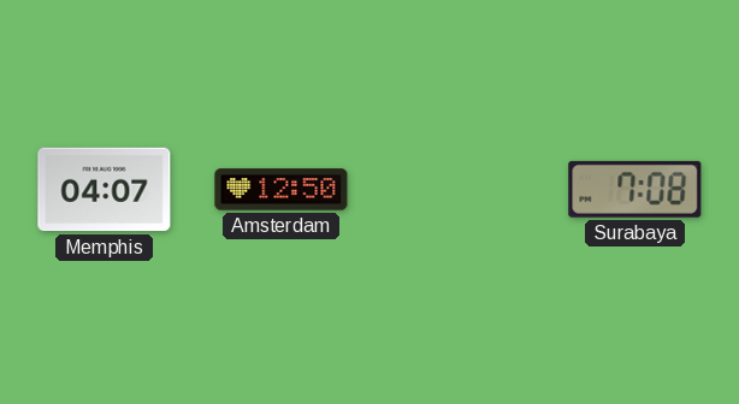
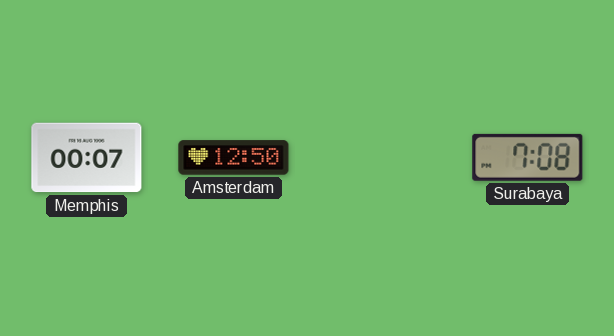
Memphis: 04:07 -> 00:07
